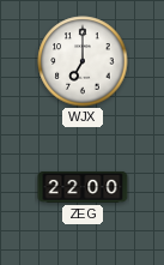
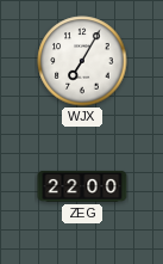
WJX: 7:00 -> 7:05
